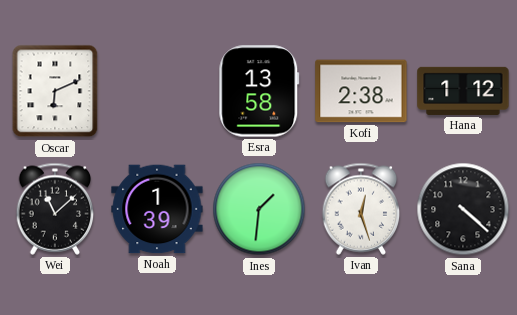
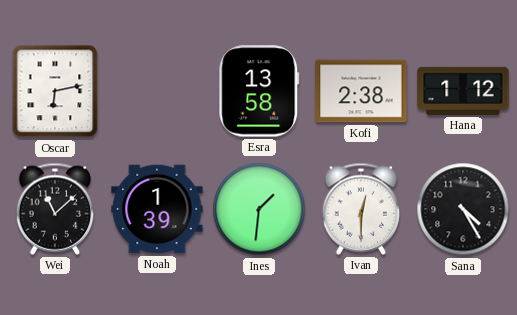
Oscar: 6:11 -> 6:13
Ivan: 12:27 -> 12:30
Sana: 4:22 -> 4:25
